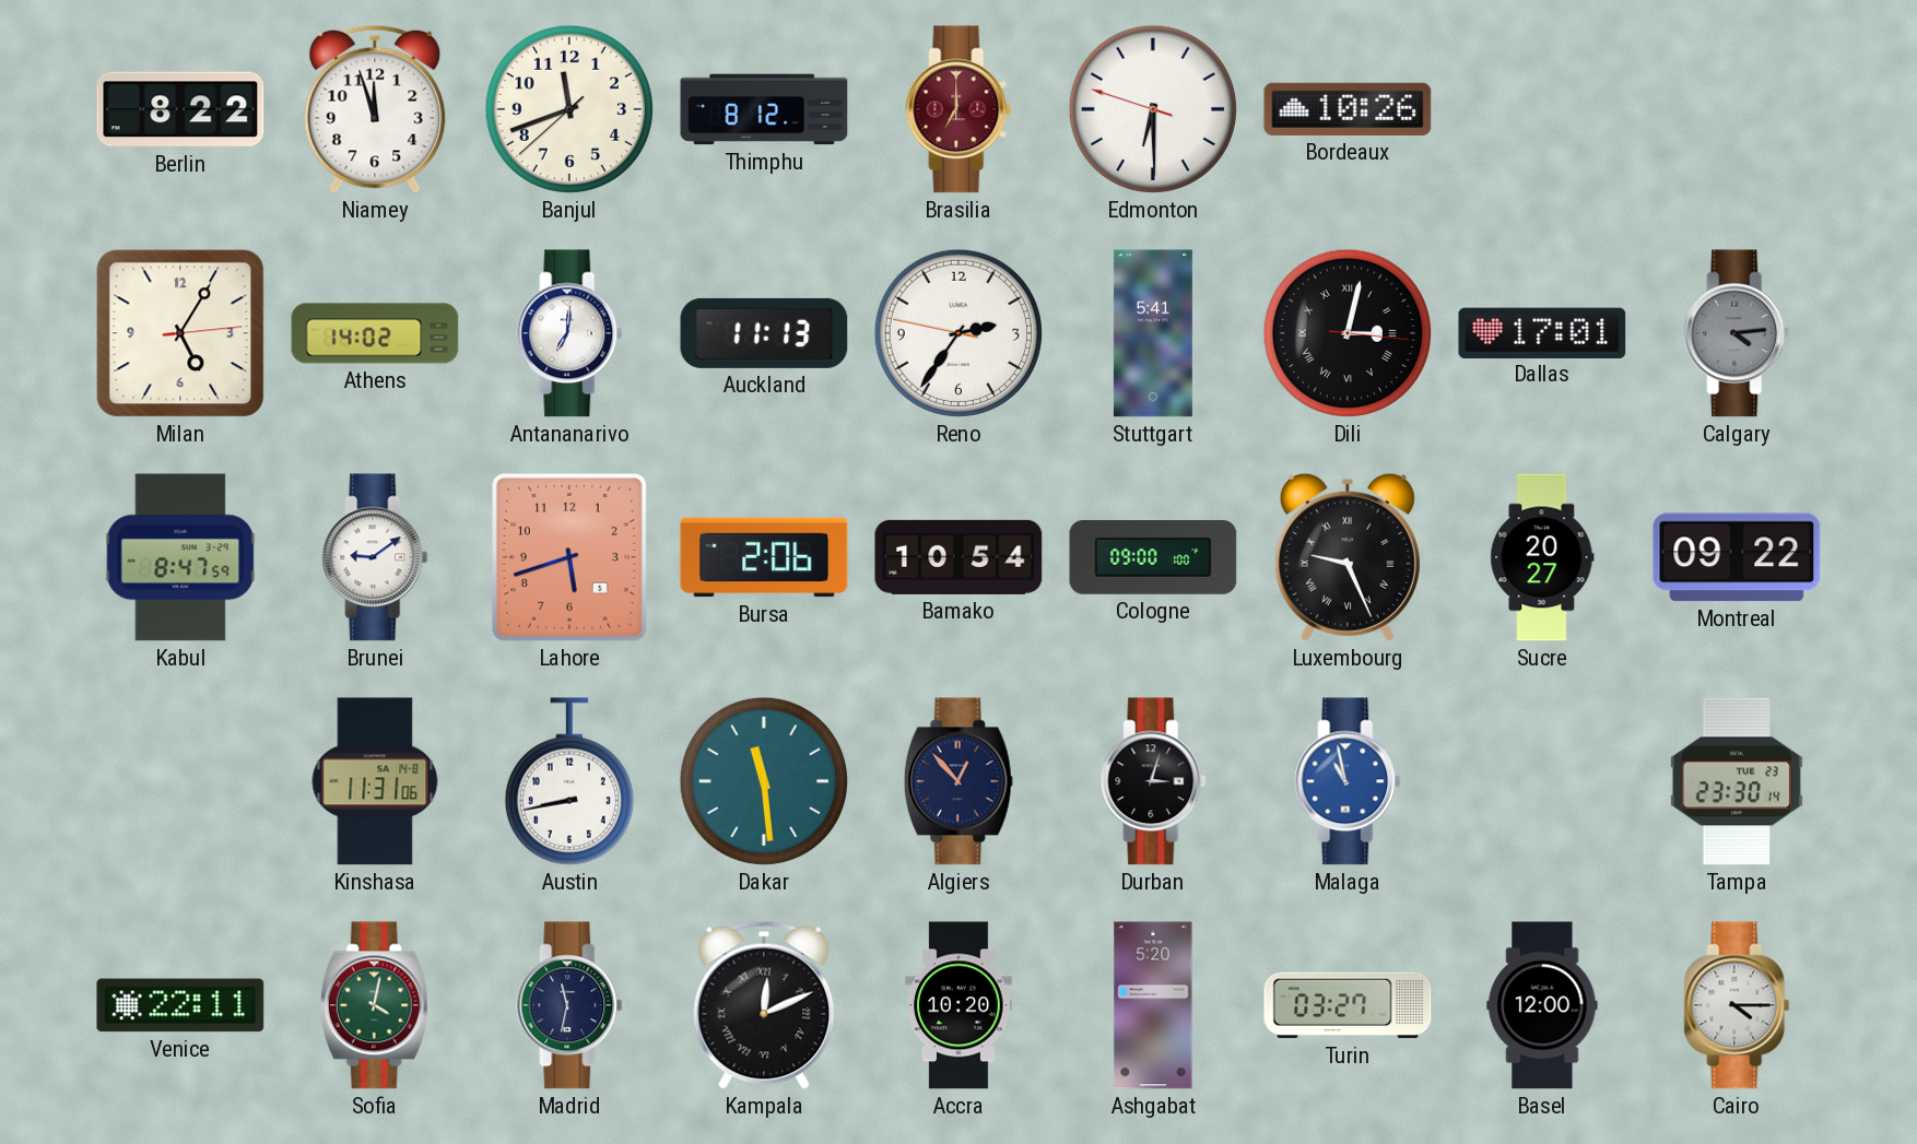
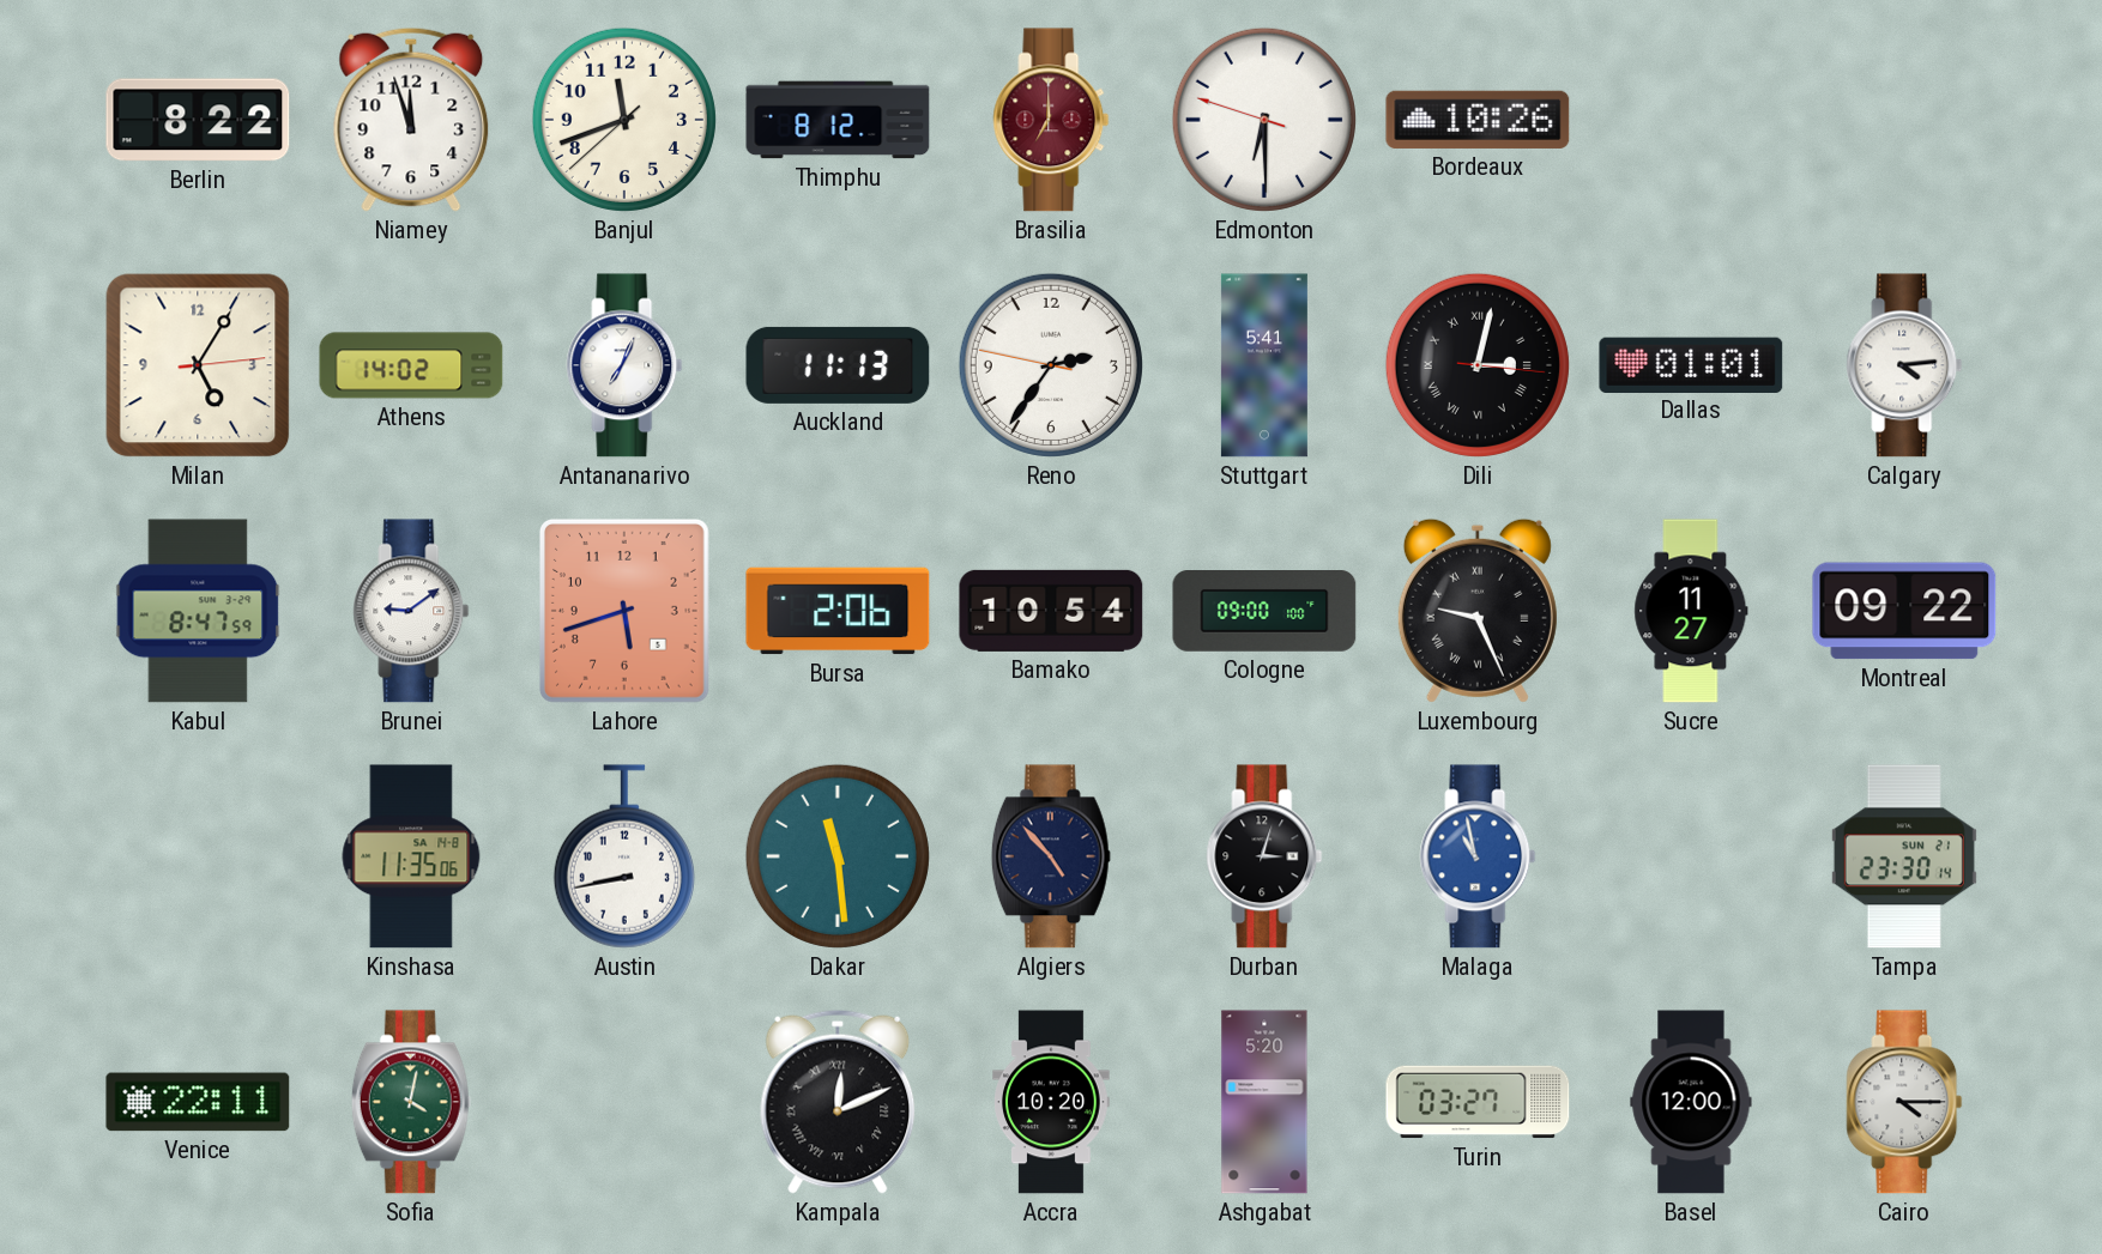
Antananarivo: 7:01 -> 7:04
Dallas: 17:01 -> 01:01
Calgary dial: grey -> white
Sucre: 20:27 -> 11:27
Kinshasa: 11:31 -> 11:35
Algiers: 12:53 -> 4:53
Tampa date: TUE 23 -> SUN 21
Madrid: 11:32 -> none
